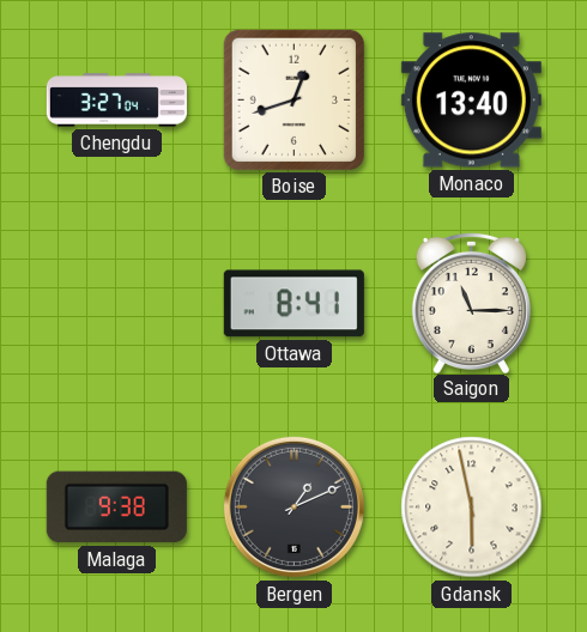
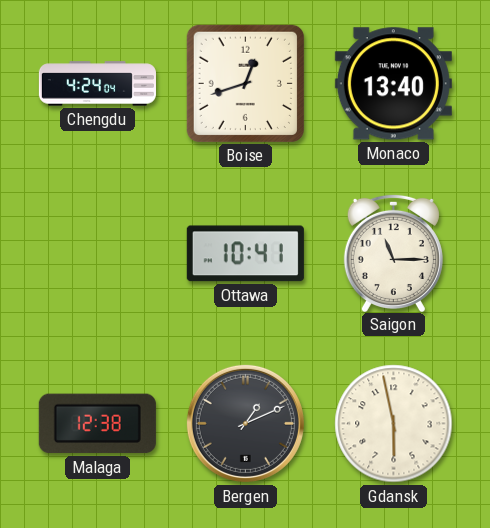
Chengdu: 3:27 -> 4:24
Ottawa: 8:41 -> 10:41
Malaga: 9:38 -> 12:38
